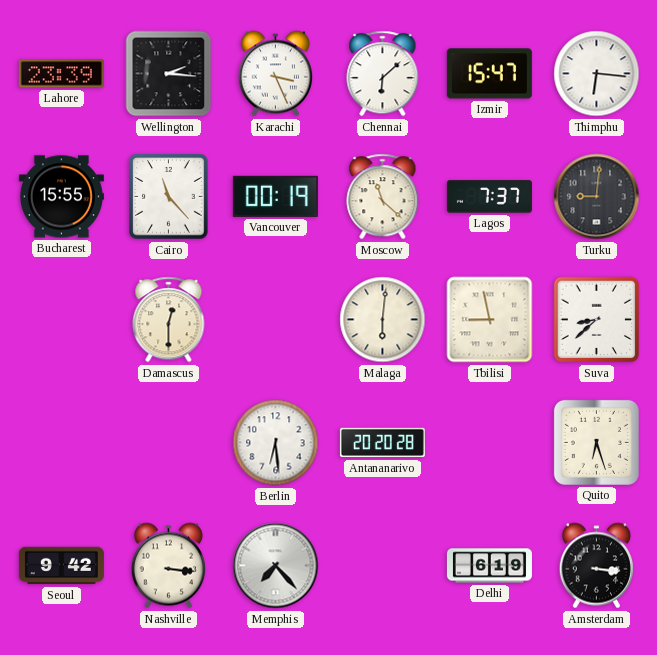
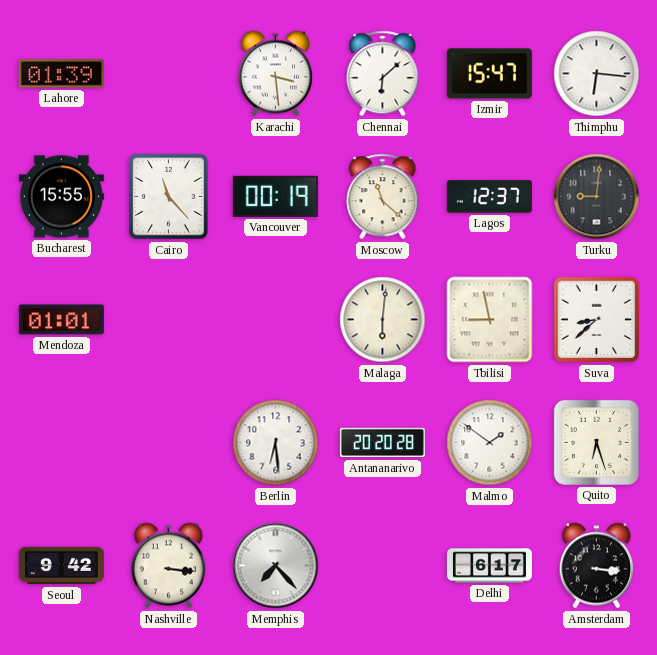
Lahore: 23:39 -> 01:39
Wellington: 2:16 -> none
Karachi: 3:26 -> 3:29
Lagos: 7:37 -> 12:37
Mendoza: none -> 01:01
Damascus: 12:30 -> none
Malmo: none -> 1:51
Delhi: 6:19 -> 6:17
